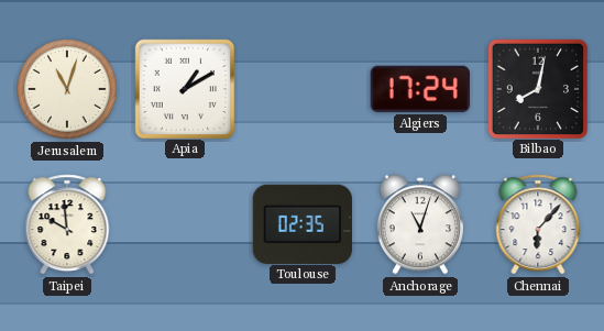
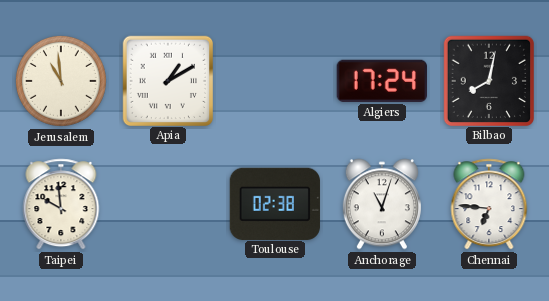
Jerusalem: 11:03 -> 10:59
Toulouse: 02:35 -> 02:38
Chennai: 6:07 -> 6:46
